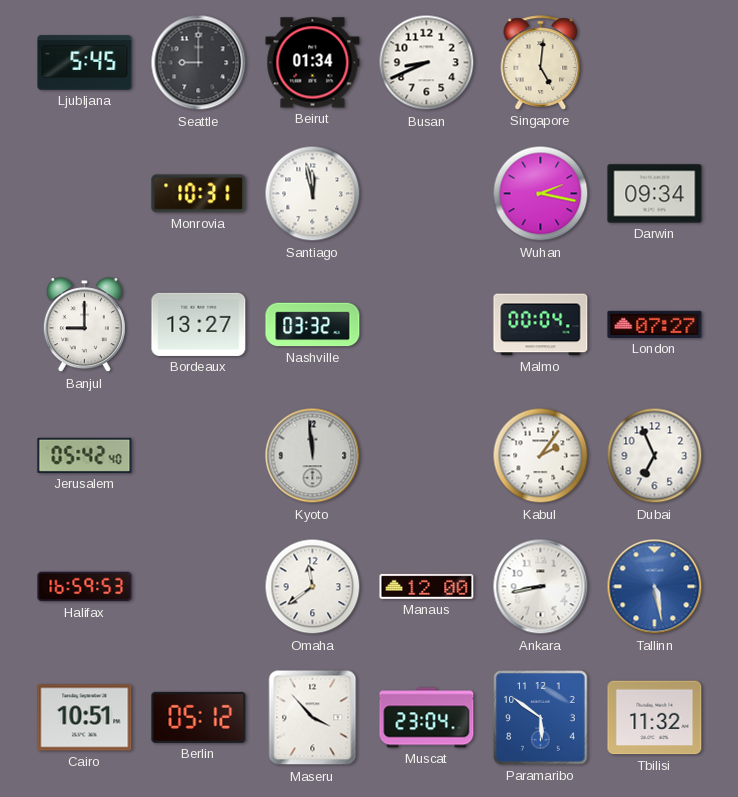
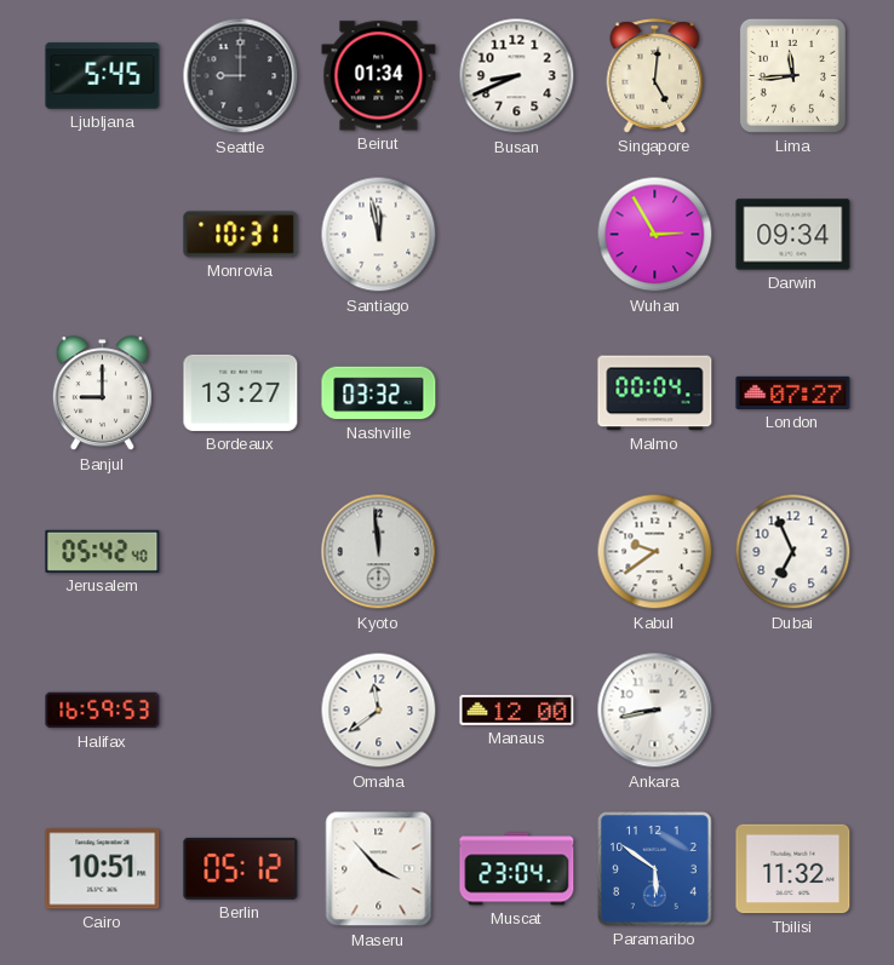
Lima: none -> 11:44
Wuhan: 2:17 -> 2:55
Kabul: 2:06 -> 9:39
Tallinn: 5:28 -> none
